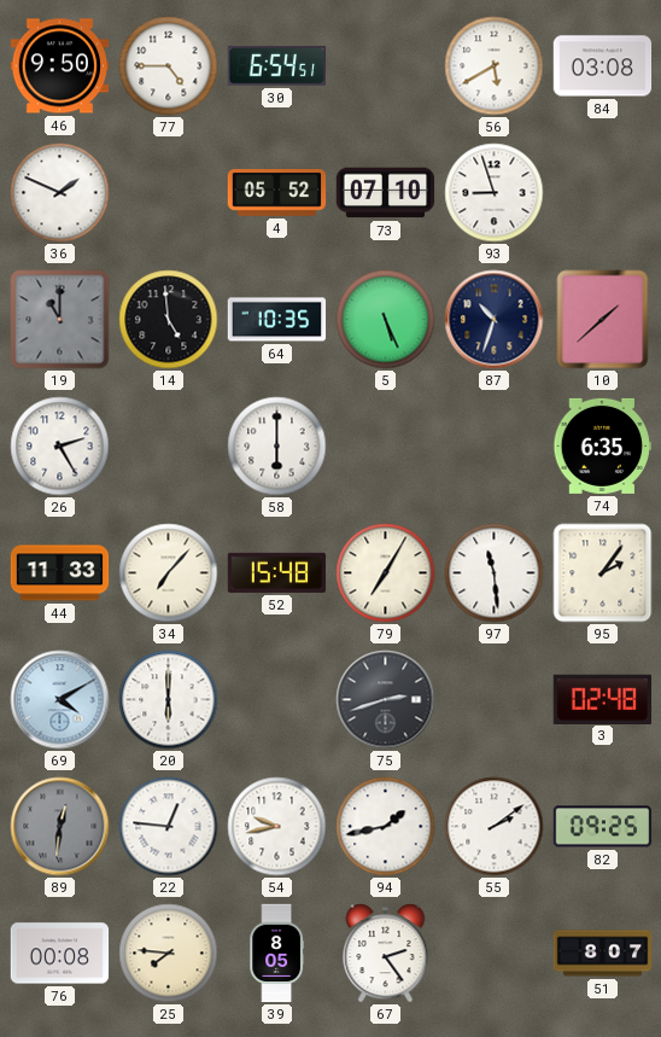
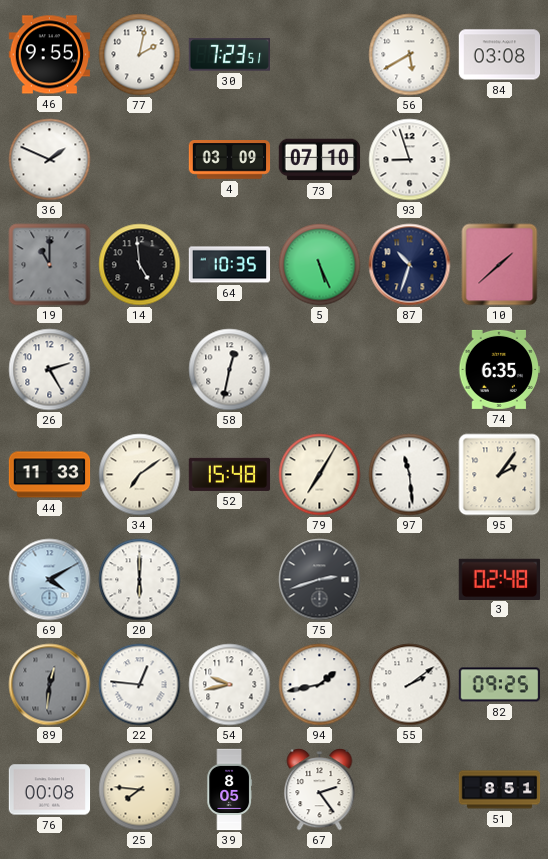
46: 9:50 -> 9:55
77: 4:45 -> 2:02
30: 6:54 -> 7:23
4: 05:52 -> 03:09
58: 6:00 -> 12:32
34: 7:07 -> 7:09
51: 8:07 -> 8:51
